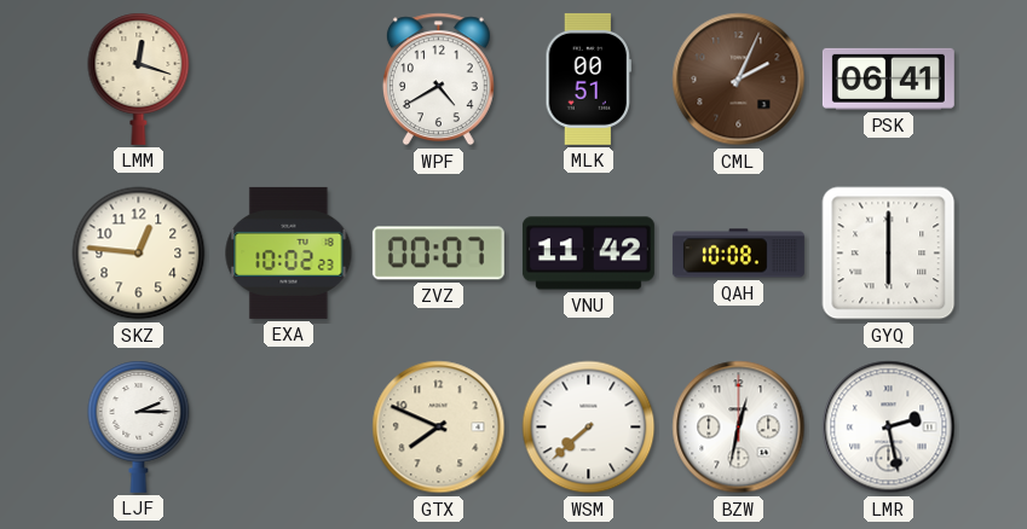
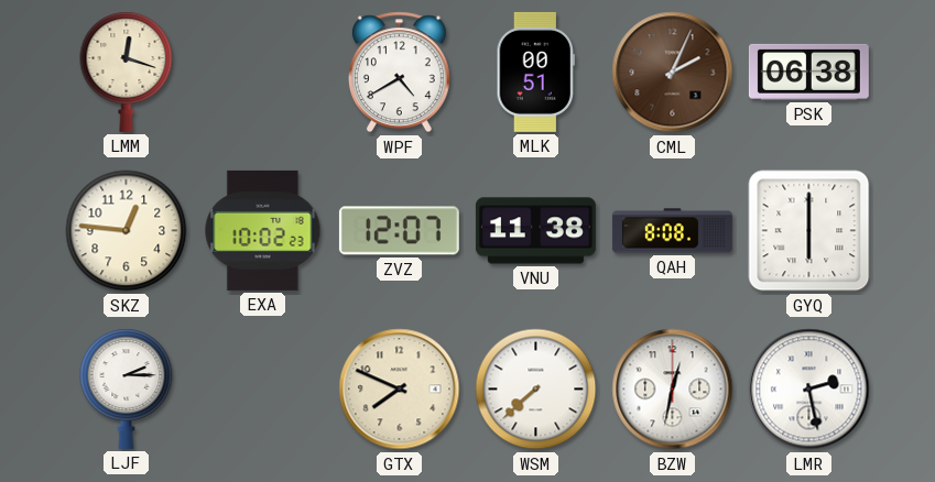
PSK: 06:41 -> 06:38
ZVZ: 00:07 -> 12:07
VNU: 11:42 -> 11:38
QAH: 10:08 -> 8:08
